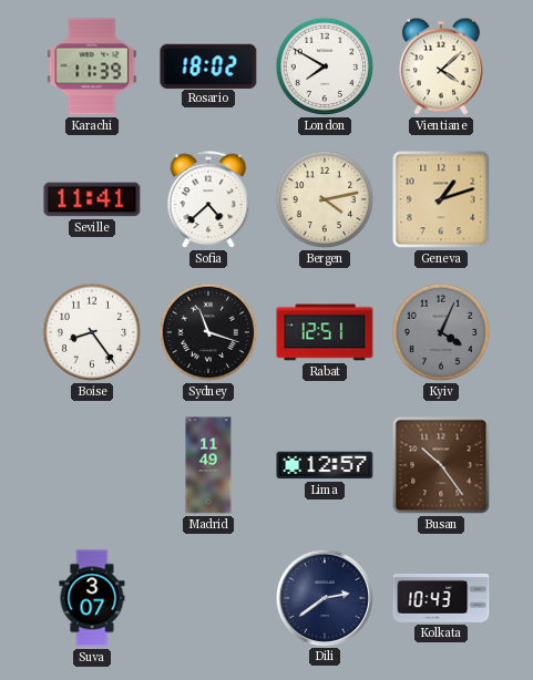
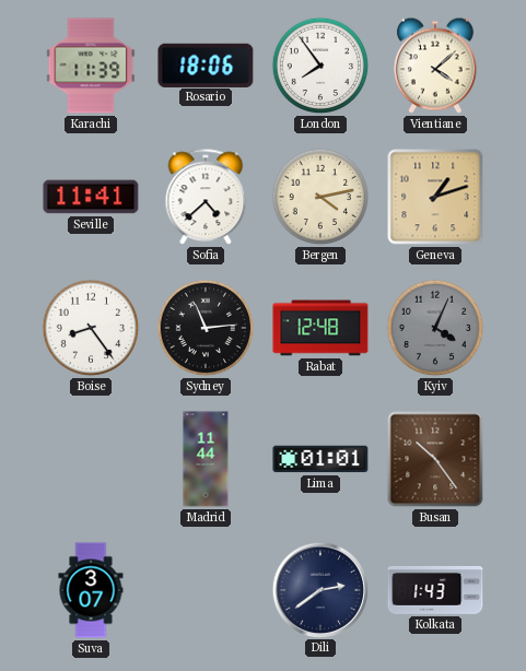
Rosario: 18:02 -> 18:06
London: 7:50 -> 7:54
Sydney: 11:18 -> 11:14
Rabat: 12:51 -> 12:48
Madrid: 11:49 -> 11:44
Lima: 12:57 -> 01:01
Kolkata: 10:43 -> 1:43
